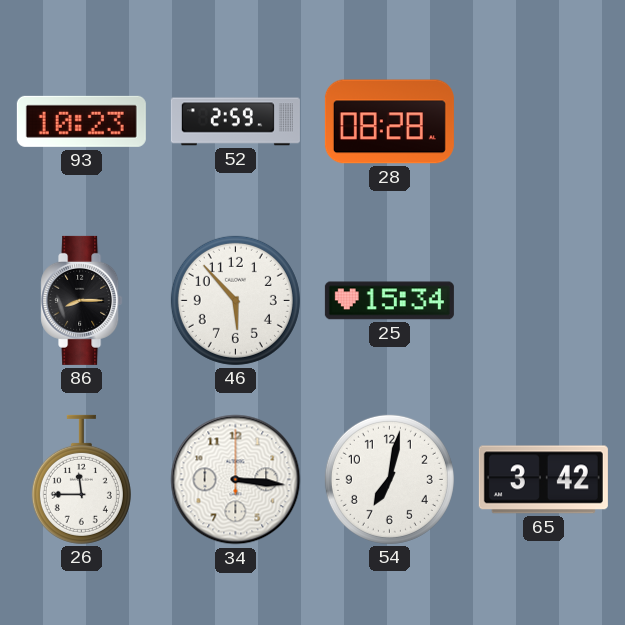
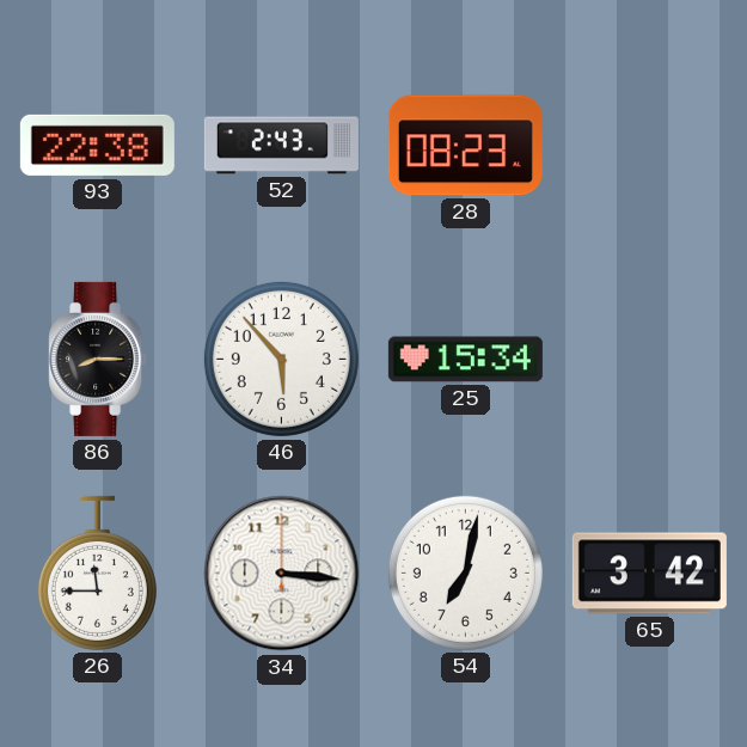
93: 10:23 -> 22:38
52: 2:59 -> 2:43
28: 08:28 -> 08:23
